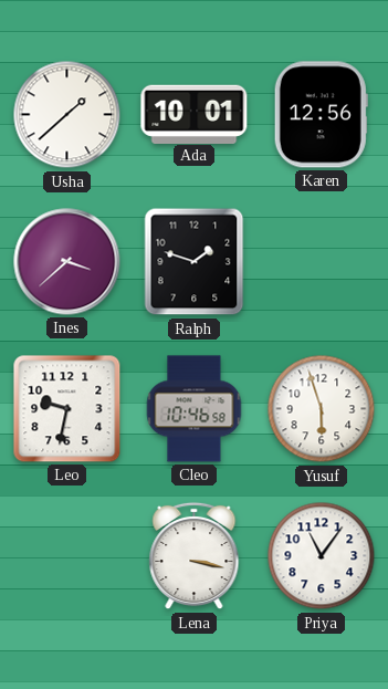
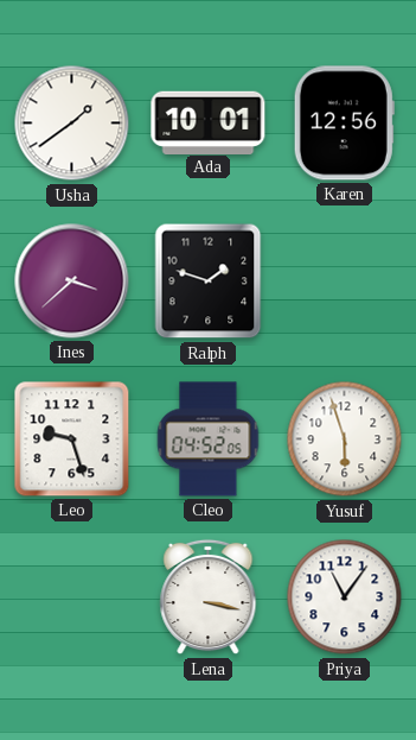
Usha: 1:38 -> 1:39
Leo: 9:32 -> 9:27
Cleo: 10:46 -> 04:52
